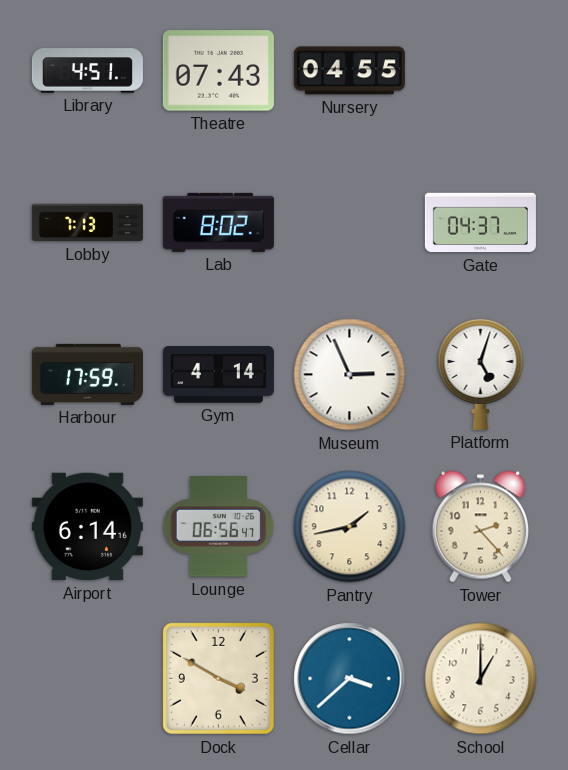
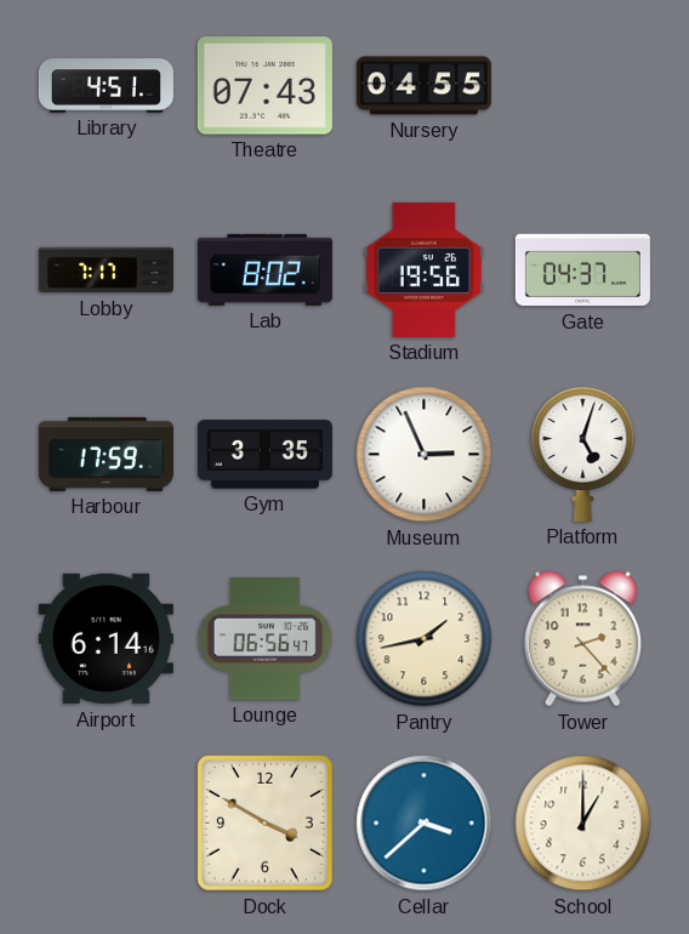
Lobby: 7:13 -> 7:17
Stadium: none -> 19:56
Gym: 4:14 -> 3:35
